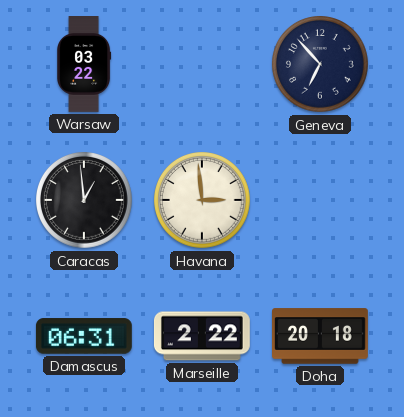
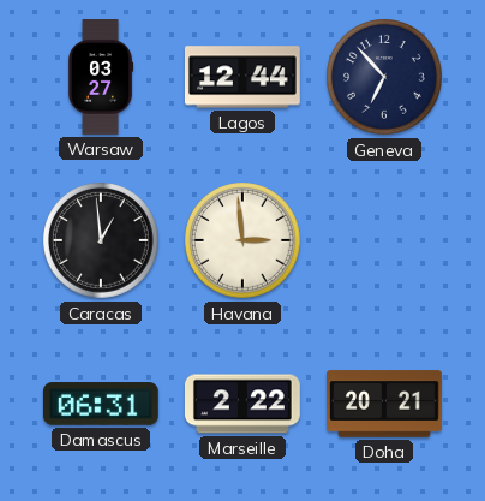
Warsaw: 03:22 -> 03:27
Lagos: none -> 12:44
Doha: 20:18 -> 20:21
